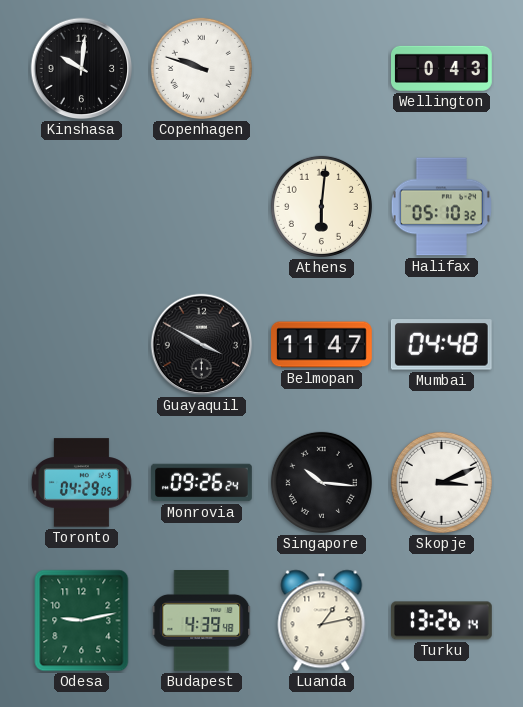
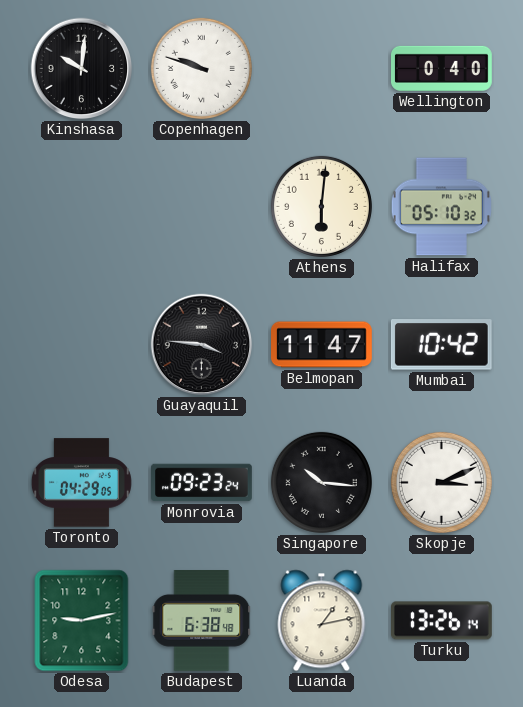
Wellington: 0:43 -> 0:40
Guayaquil: 3:50 -> 3:46
Mumbai: 04:48 -> 10:42
Monrovia: 09:26 -> 09:23
Budapest: 4:39 -> 6:38
